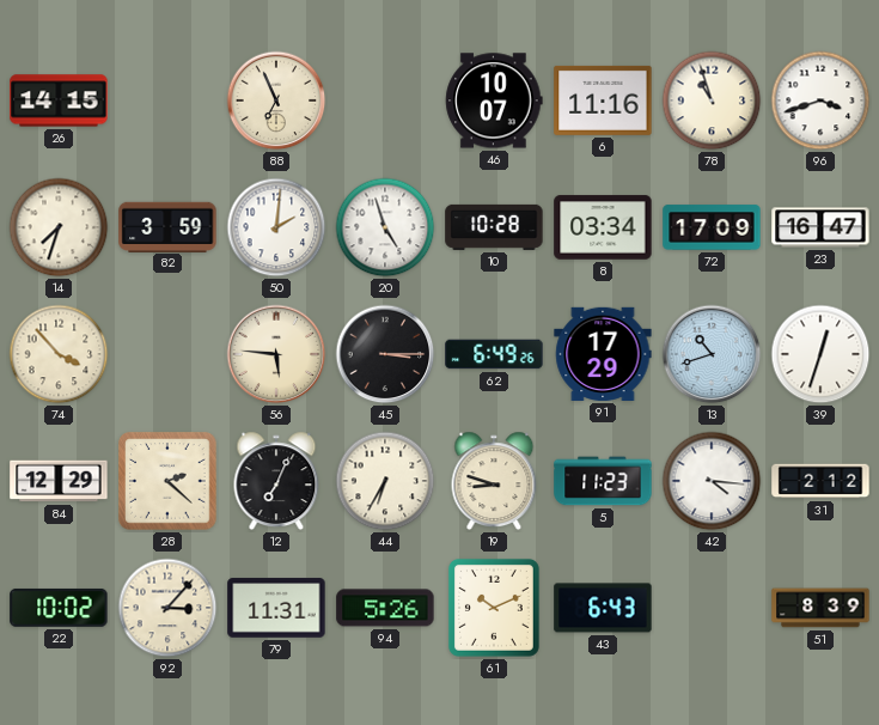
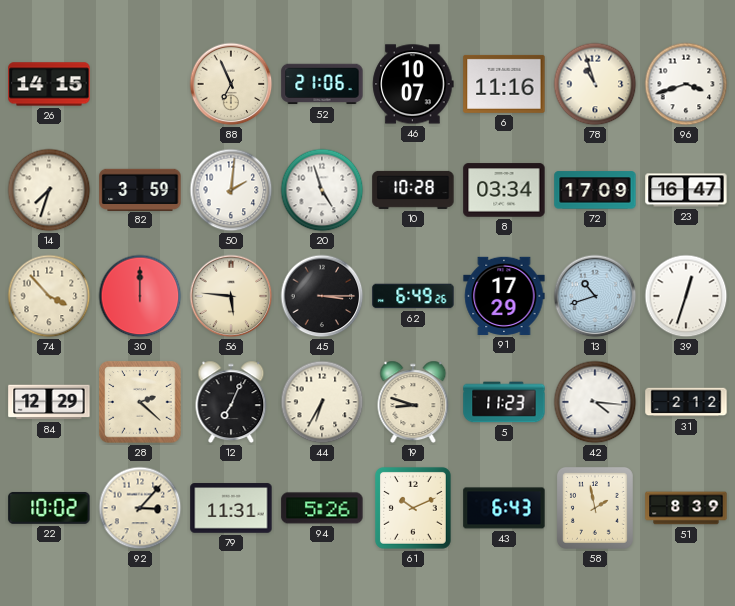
52: none -> 21:06
30: none -> 12:00
58: none -> 1:58
